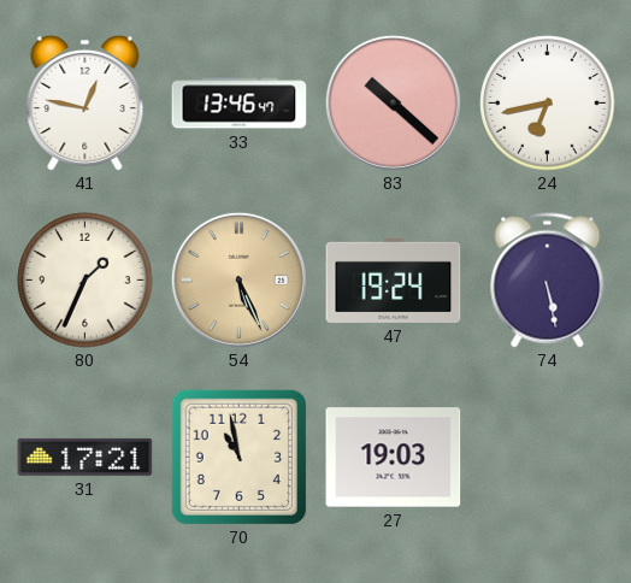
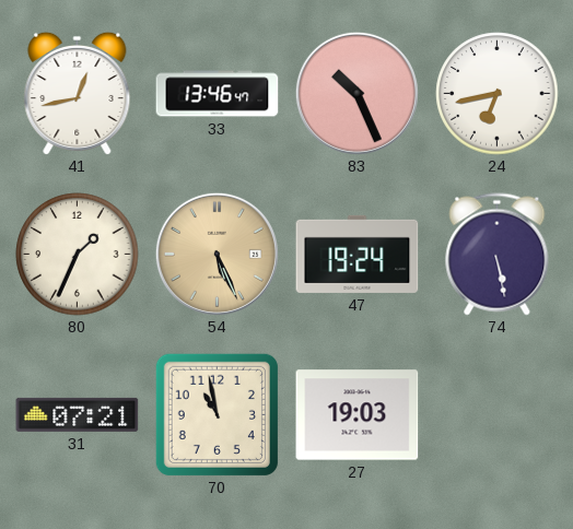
41: 12:47 -> 12:43
83: 10:22 -> 10:26
31: 17:21 -> 07:21
